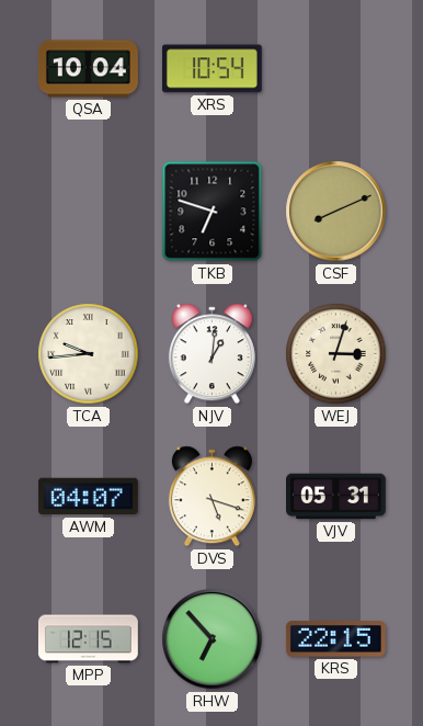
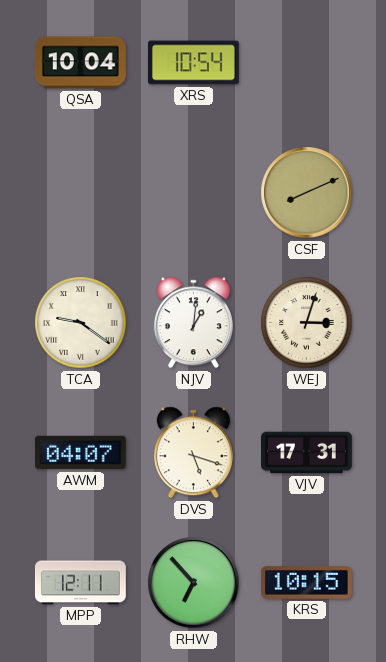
TKB: 6:48 -> none
TCA: 9:44 -> 9:21
VJV: 05:31 -> 17:31
MPP: 12:15 -> 12:11
KRS: 22:15 -> 10:15
